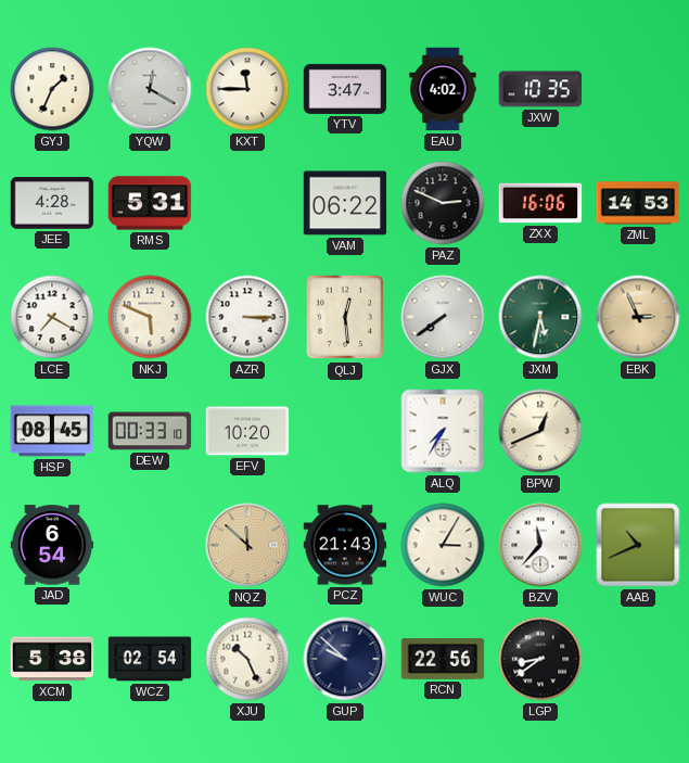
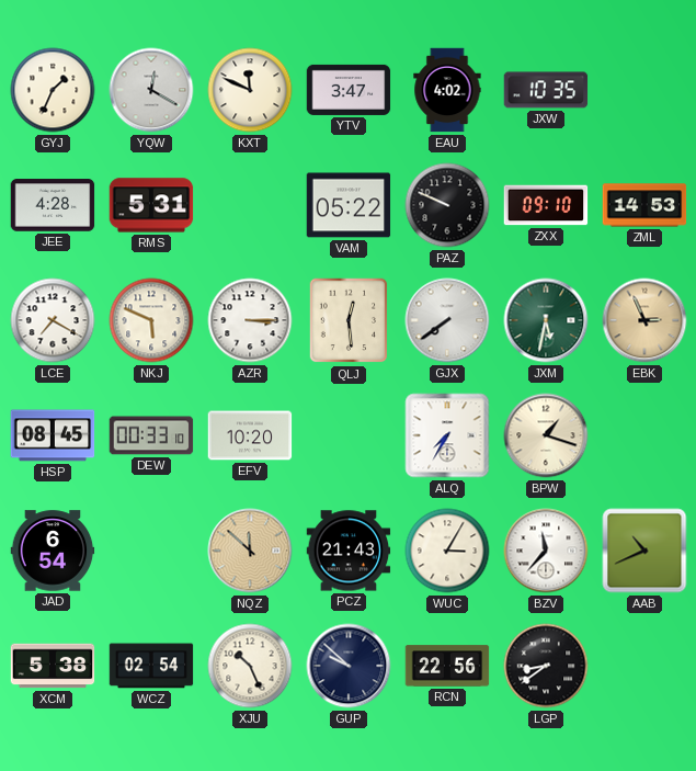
KXT: 11:45 -> 11:49
VAM: 06:22 -> 05:22
PAZ: 2:49 -> 9:49
ZXX: 16:06 -> 09:10
BPW: 12:41 -> 1:18
